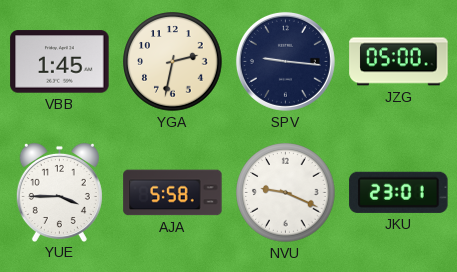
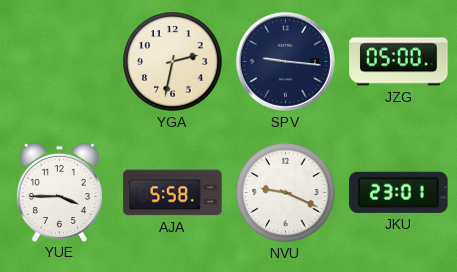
VBB: 1:45 -> none
